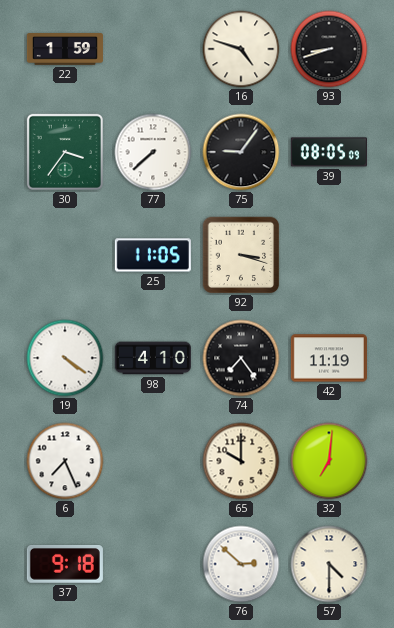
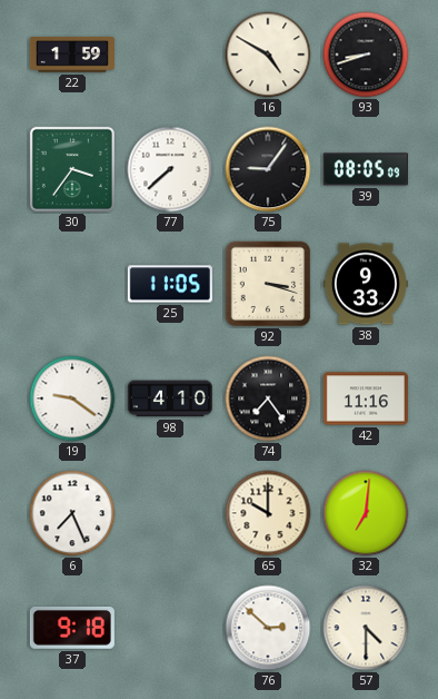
16: 4:48 -> 4:50
38: none -> 9:33
19: 4:21 -> 9:21
42: 11:19 -> 11:16
